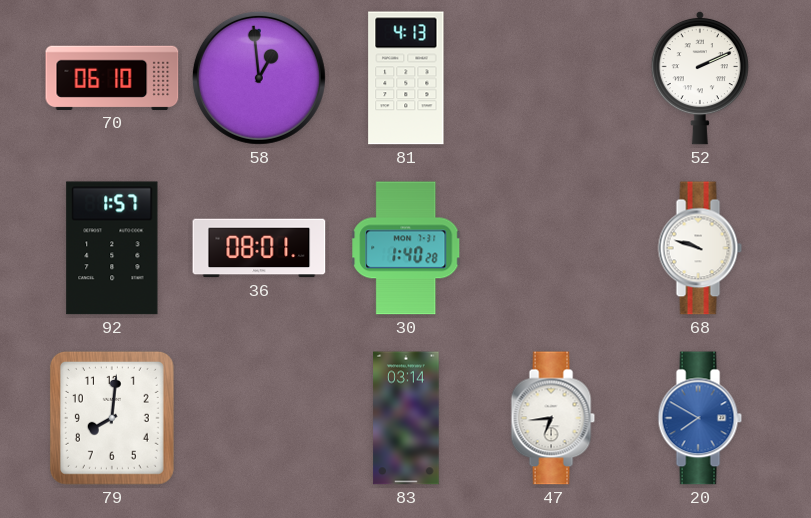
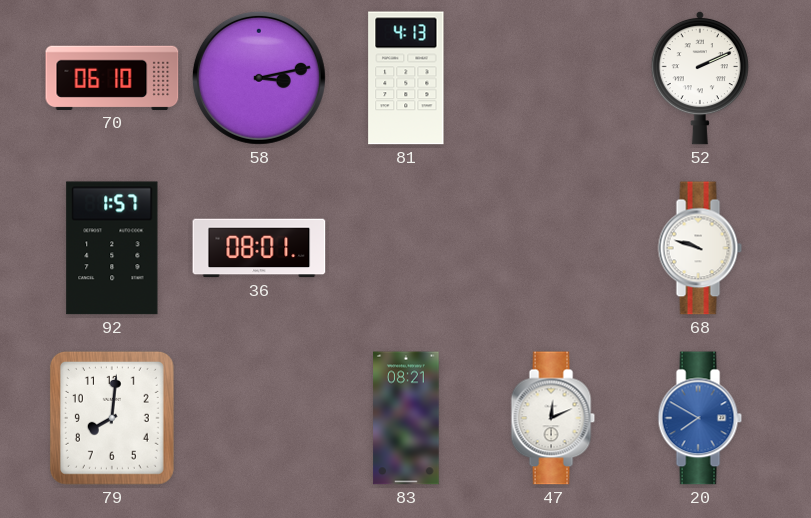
58: 12:59 -> 3:13
30: 1:40 -> none
83: 03:14 -> 08:21
47: 6:44 -> 12:11
